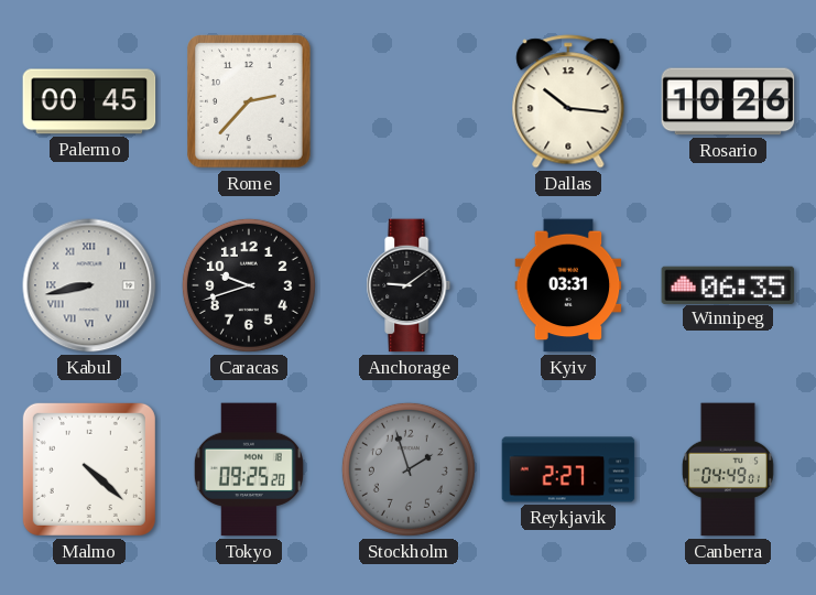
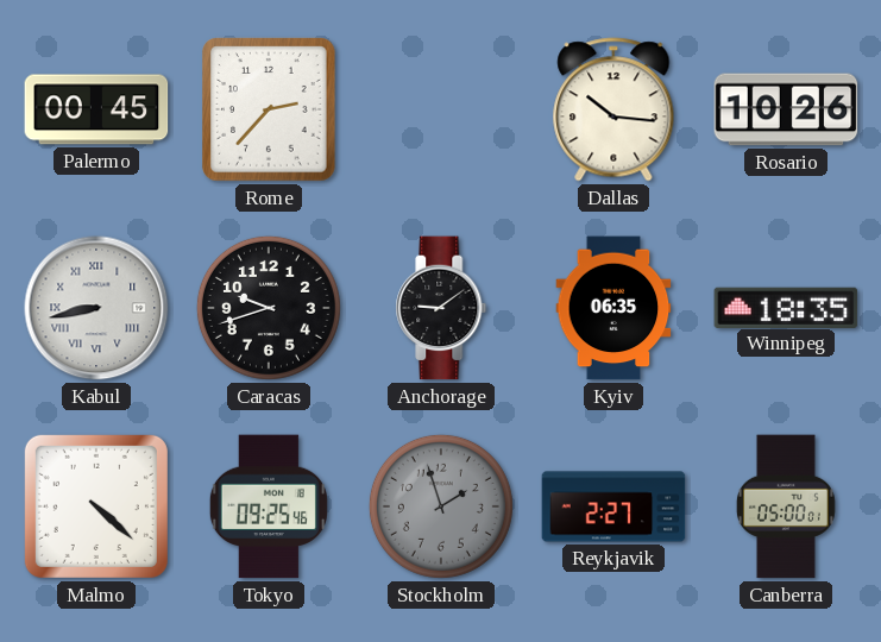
Kyiv: 03:31 -> 06:35
Winnipeg: 06:35 -> 18:35
Tokyo: 09:25:20 -> 09:25:46
Canberra: 04:49 -> 05:00
